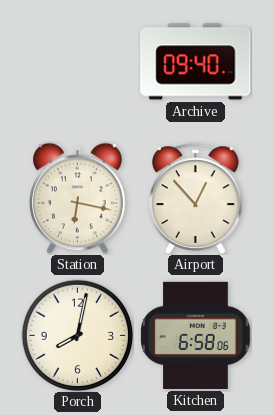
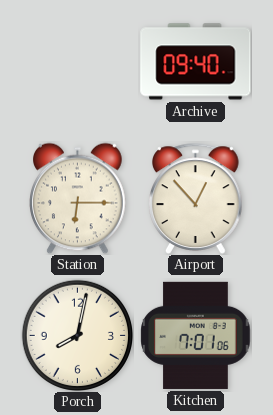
Station: 6:17 -> 6:15
Kitchen: 6:58 -> 7:01
